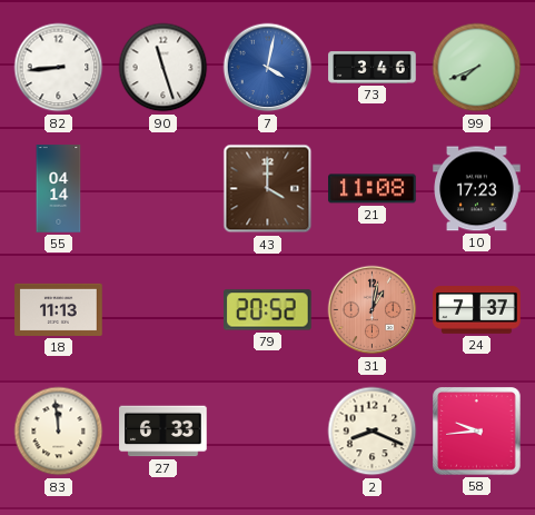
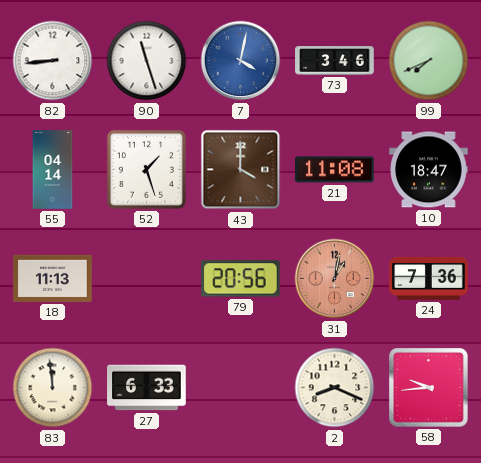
52: none -> 1:27
10: 17:23 -> 18:47
79: 20:52 -> 20:56
24: 7:37 -> 7:36
